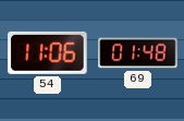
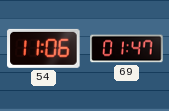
69: 01:48 -> 01:47
